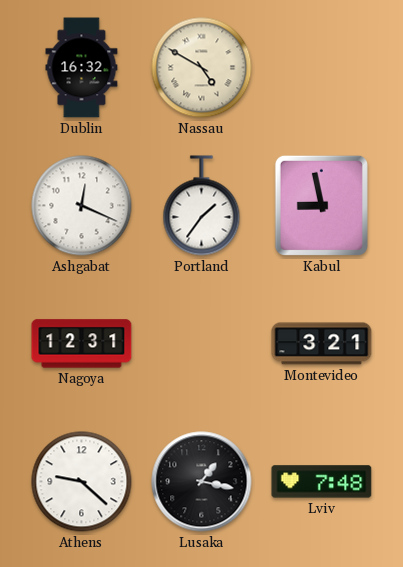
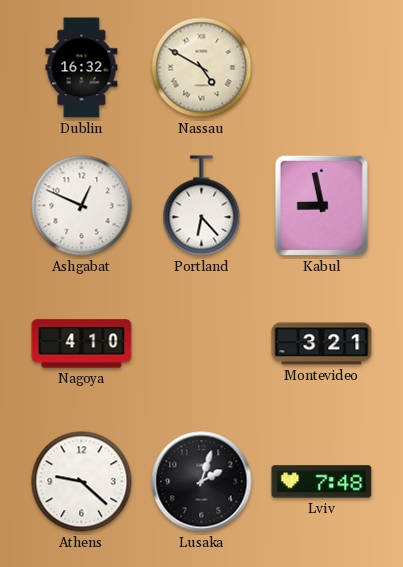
Ashgabat: 12:19 -> 12:49
Portland: 1:36 -> 6:23
Nagoya: 12:31 -> 4:10
Lusaka: 1:17 -> 2:03
